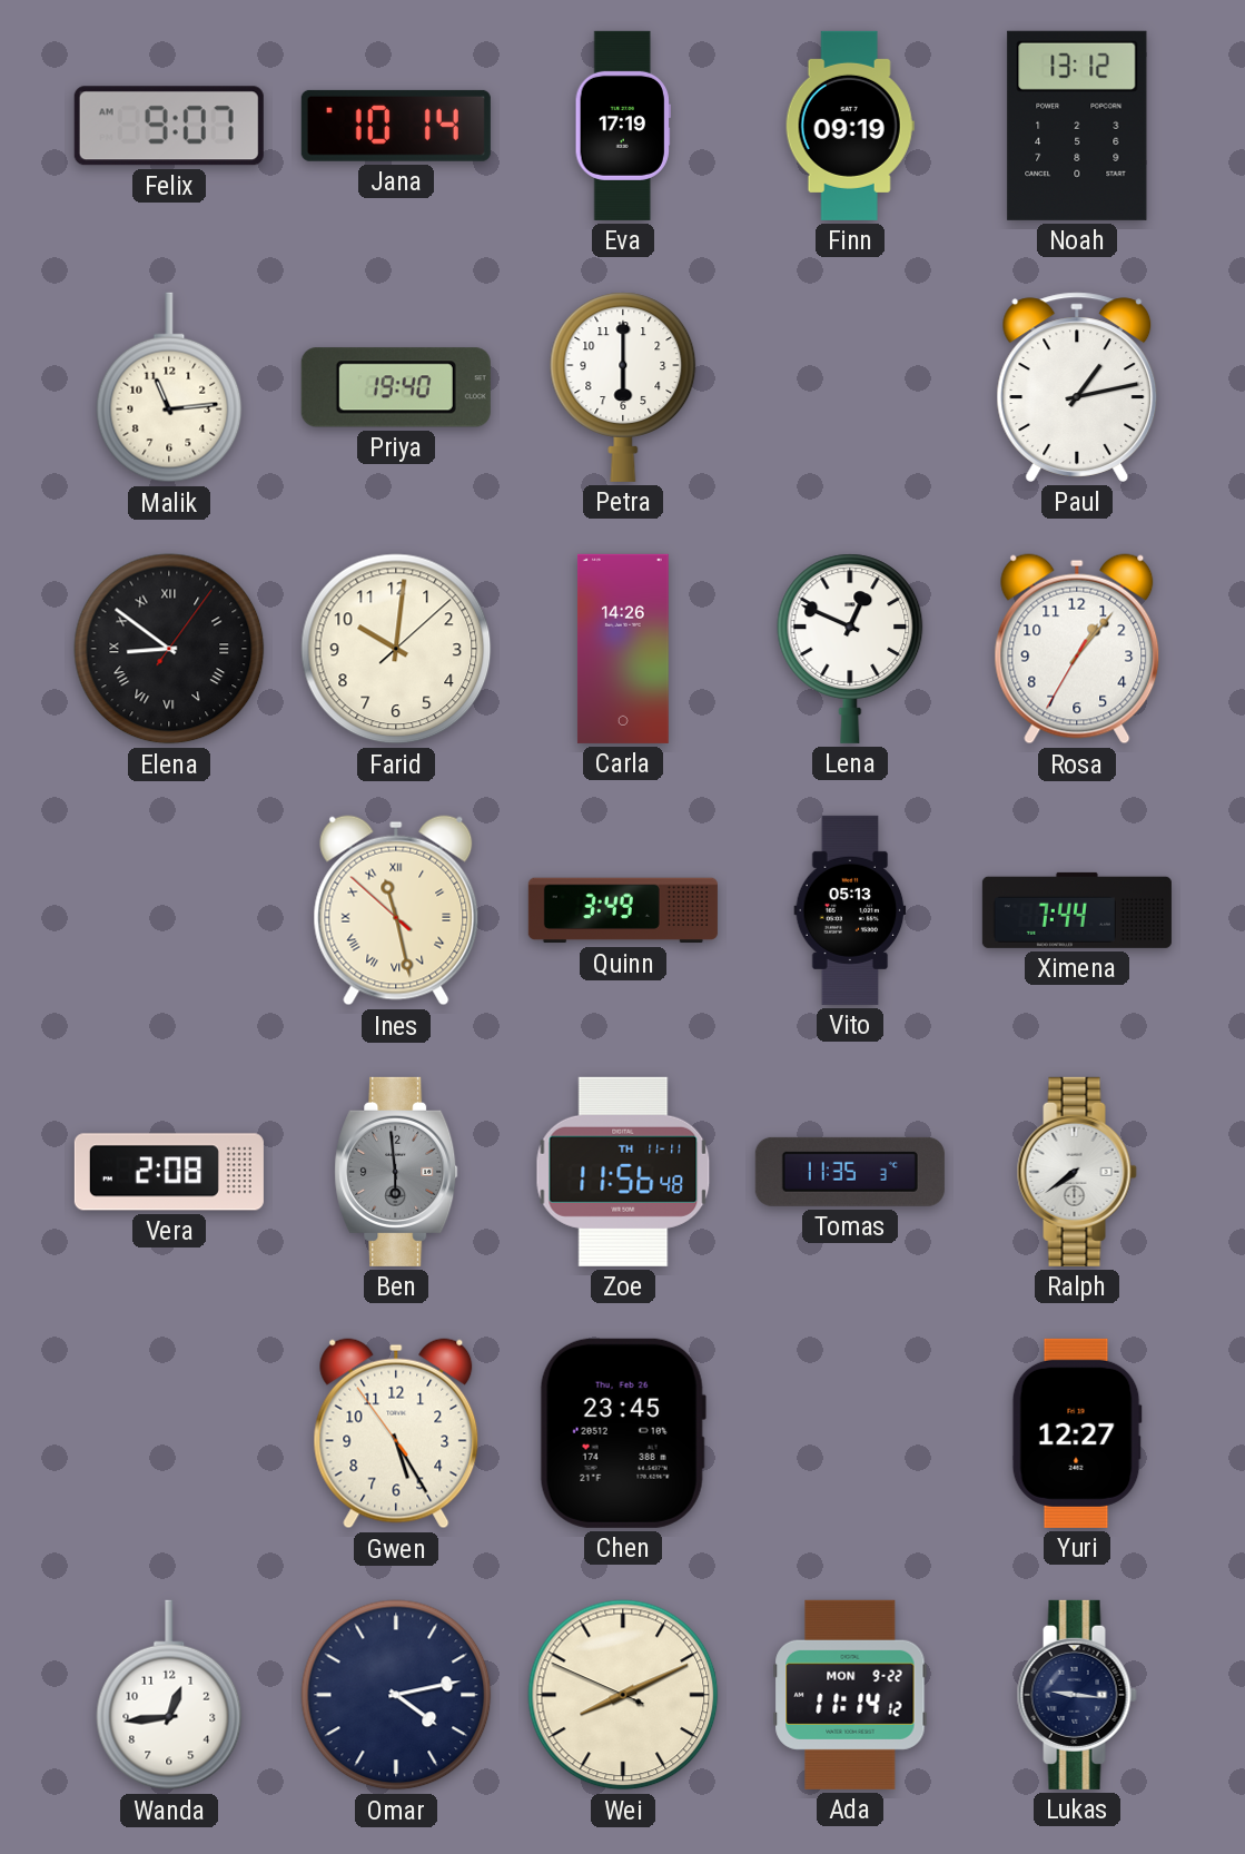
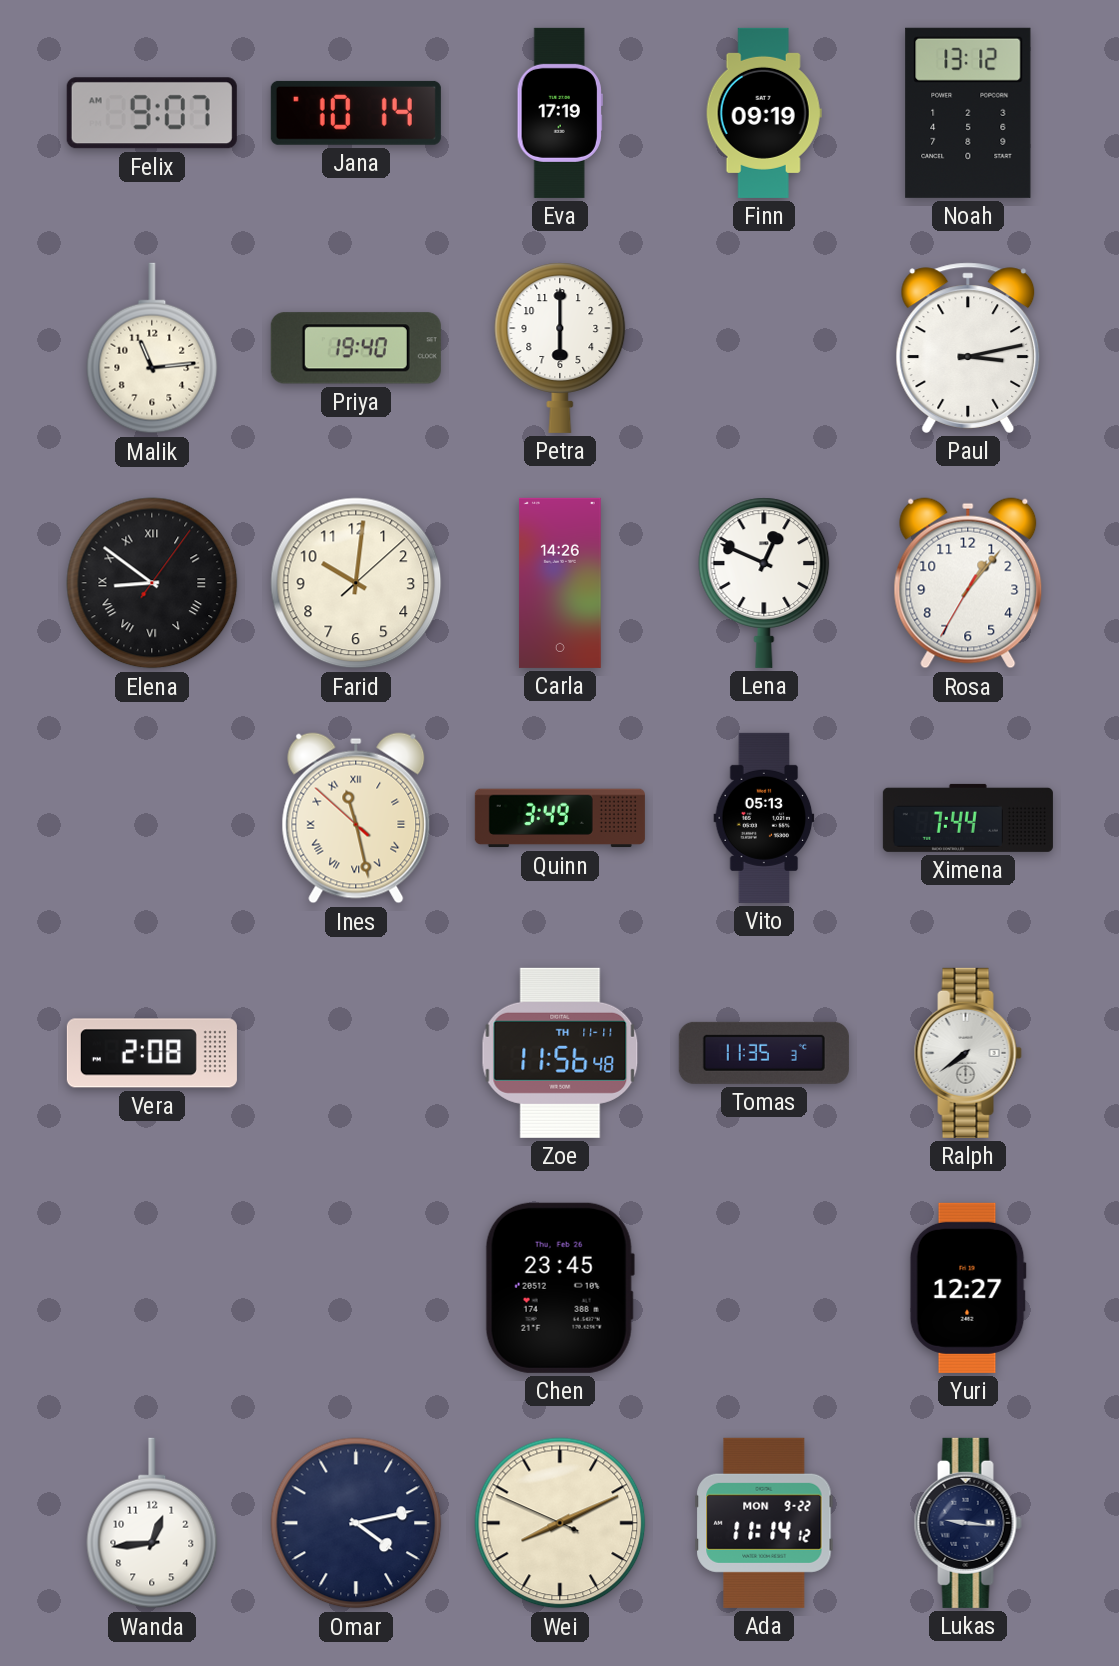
Paul: 1:13 -> 3:13
Ben: 5:59 -> none
Gwen: 5:24 -> none
